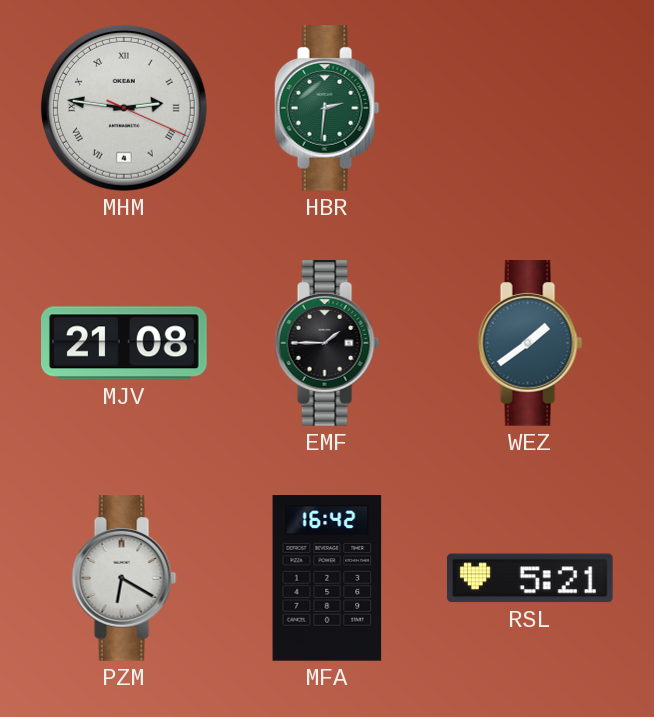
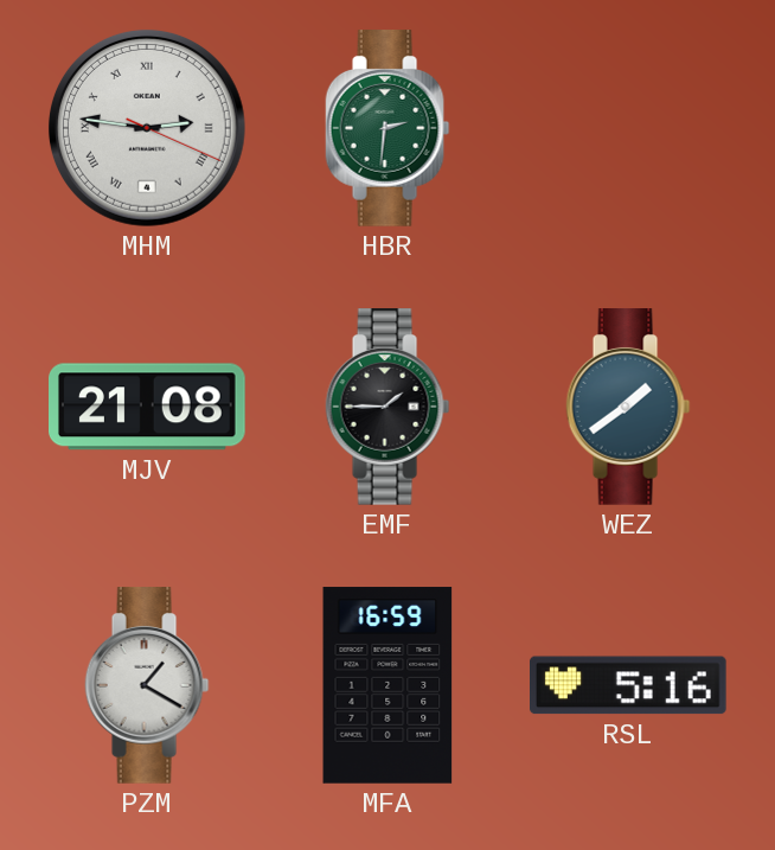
PZM: 6:20 -> 1:20
MFA: 16:42 -> 16:59
RSL: 5:21 -> 5:16
